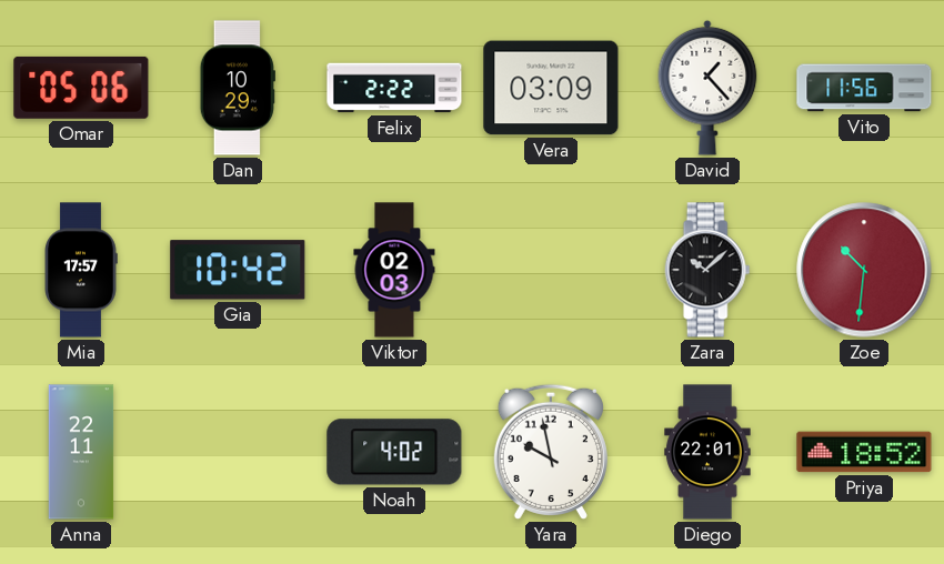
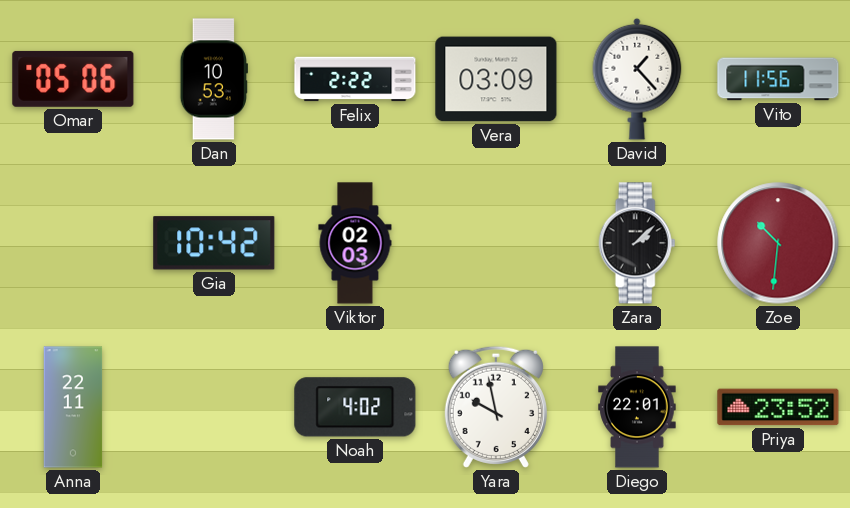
Dan: 10:29 -> 10:53
Mia: 17:57 -> none
Zara: 10:08 -> 2:08
Priya: 18:52 -> 23:52
